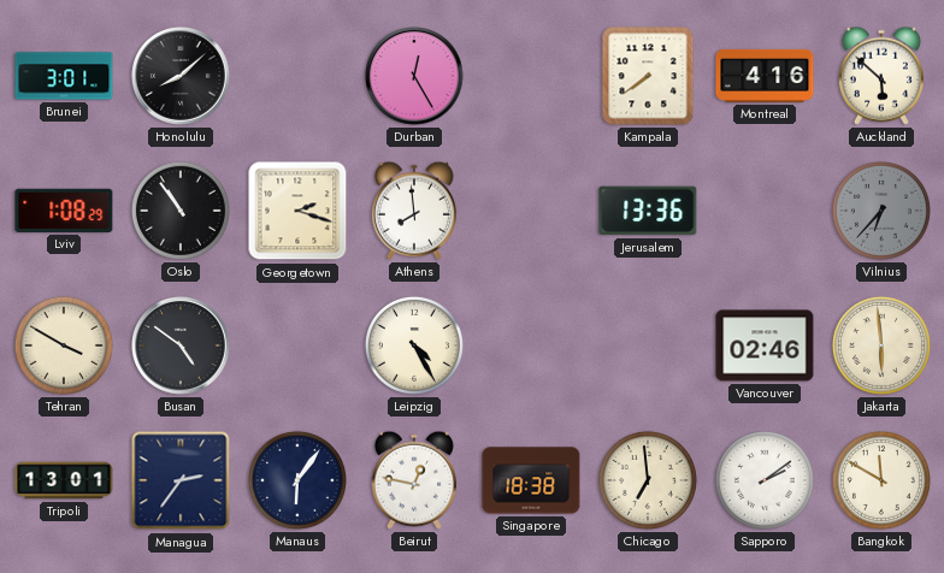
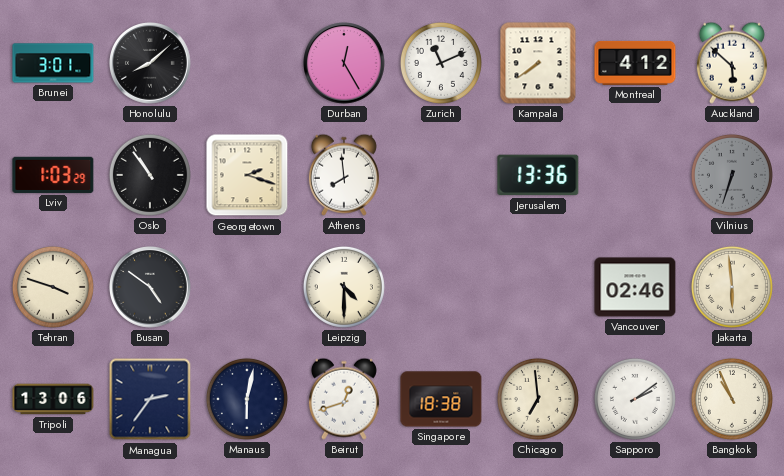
Zurich: none -> 11:11
Montreal: 4:16 -> 4:12
Lviv: 1:08 -> 1:03
Vilnius: 6:37 -> 6:33
Tehran: 3:50 -> 3:48
Leipzig: 4:25 -> 4:30
Tripoli: 13:01 -> 13:06
Manaus: 6:06 -> 6:02
Beirut: 12:47 -> 12:42
Bangkok: 11:50 -> 10:56
